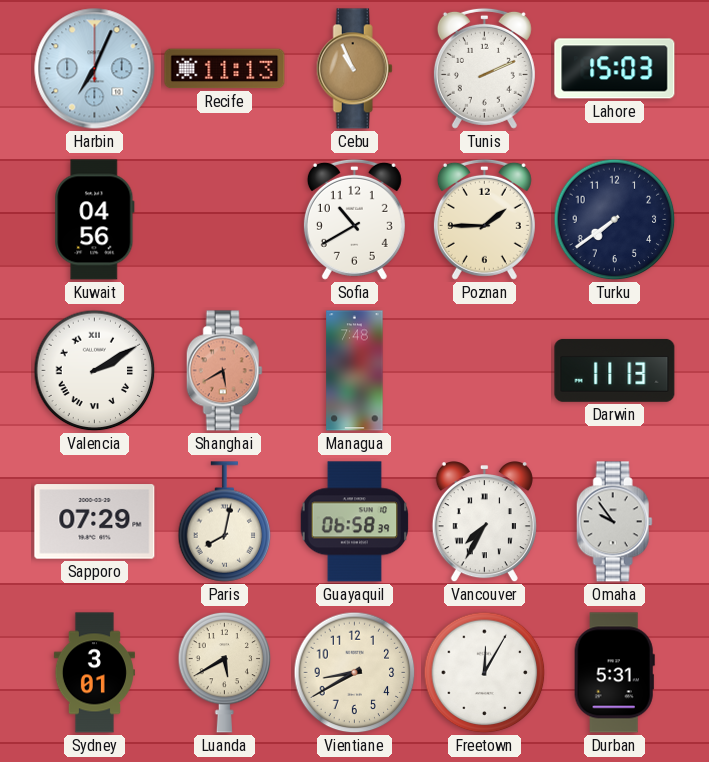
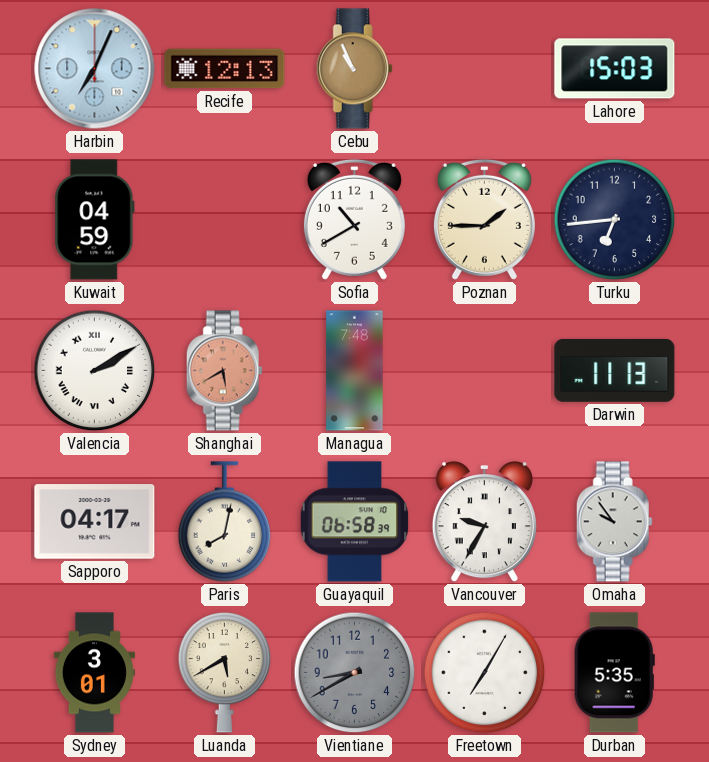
Recife: 11:13 -> 12:13
Tunis: 2:11 -> none
Kuwait: 04:56 -> 04:59
Turku: 7:39 -> 6:44
Sapporo: 07:29 -> 04:17
Vancouver: 7:35 -> 9:35
Vientiane dial: cream -> grey
Freetown: 12:05 -> 7:05
Durban: 5:31 -> 5:35
